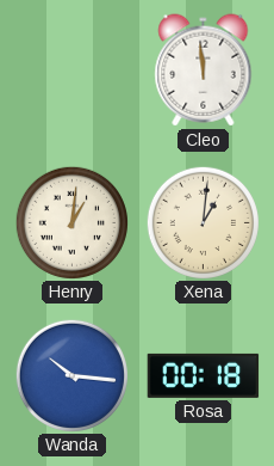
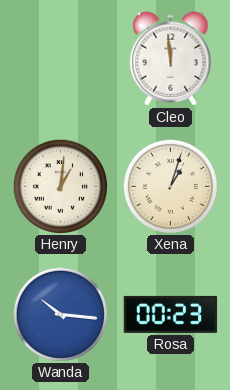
Xena: 1:01 -> 1:03
Rosa: 00:18 -> 00:23
